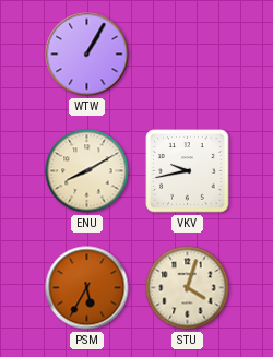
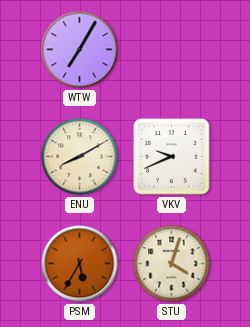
WTW: 1:05 -> 7:05
VKV: 9:43 -> 9:41
